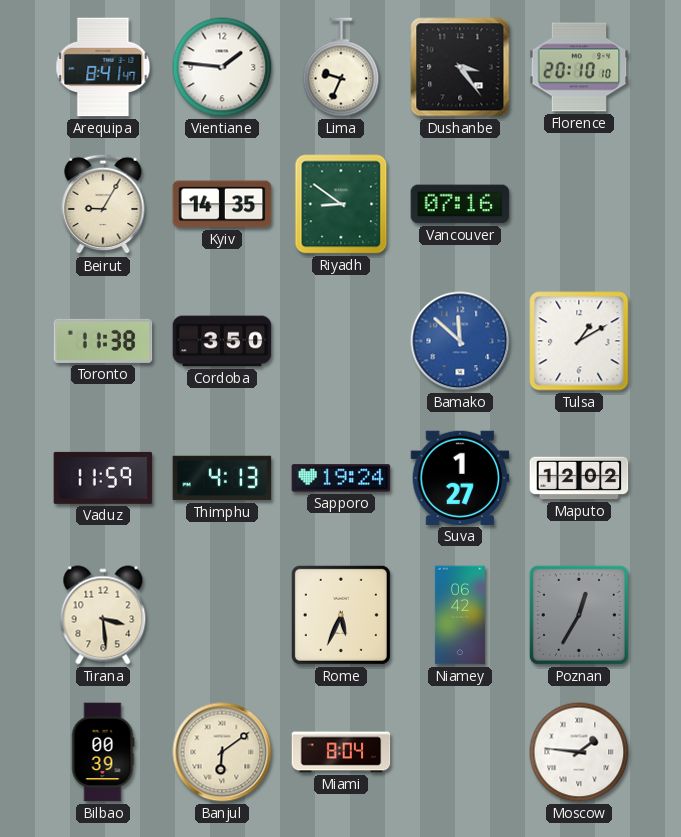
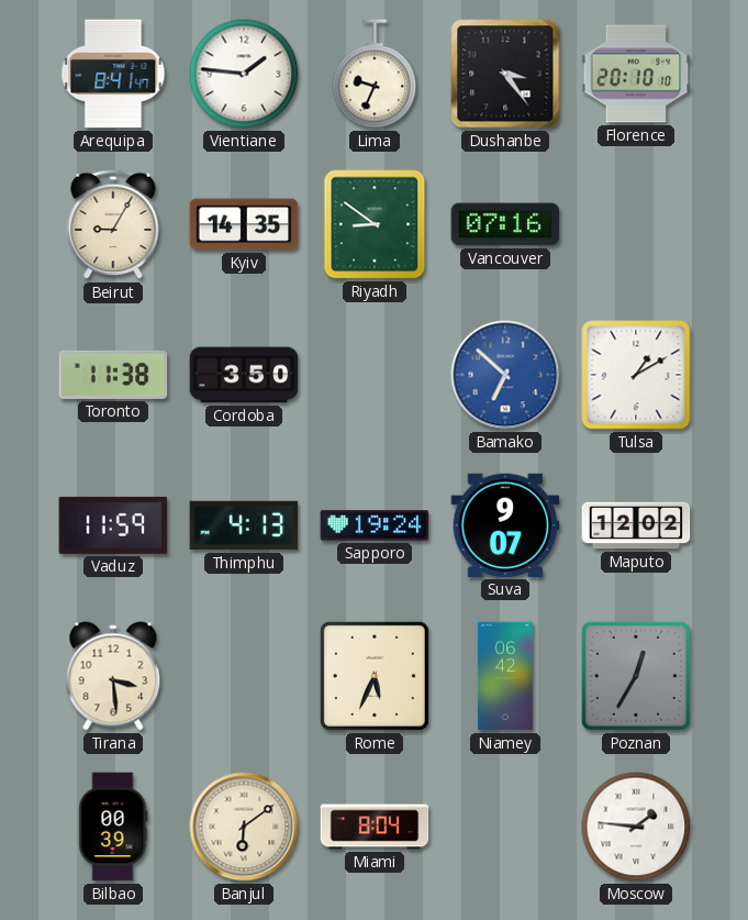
Bamako: 11:52 -> 6:52
Suva: 1:27 -> 9:07
